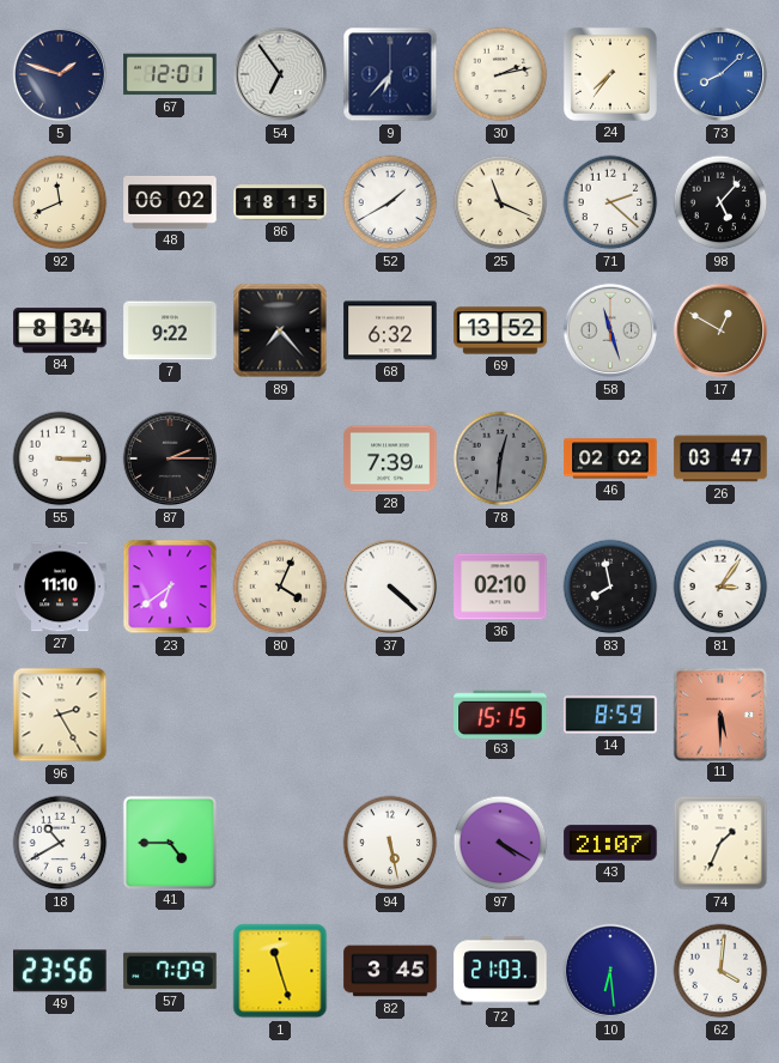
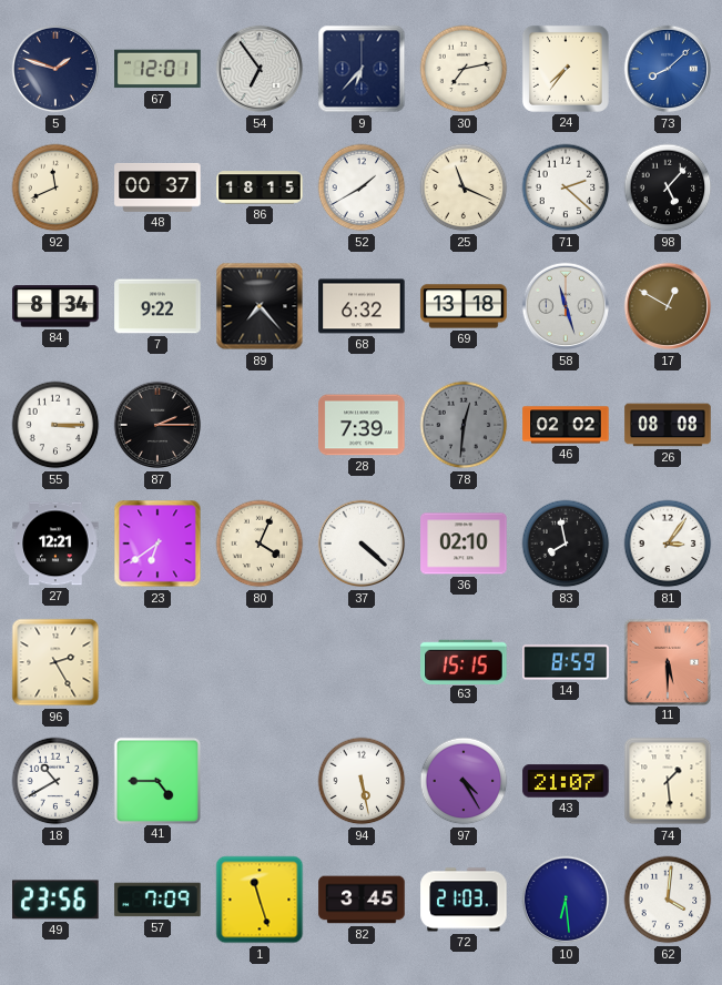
30: 2:13 -> 7:13
48: 06:02 -> 00:37
69: 13:52 -> 13:18
26: 03:47 -> 08:08
27: 11:10 -> 12:21
97: 4:20 -> 4:25
74: 1:34 -> 1:29
